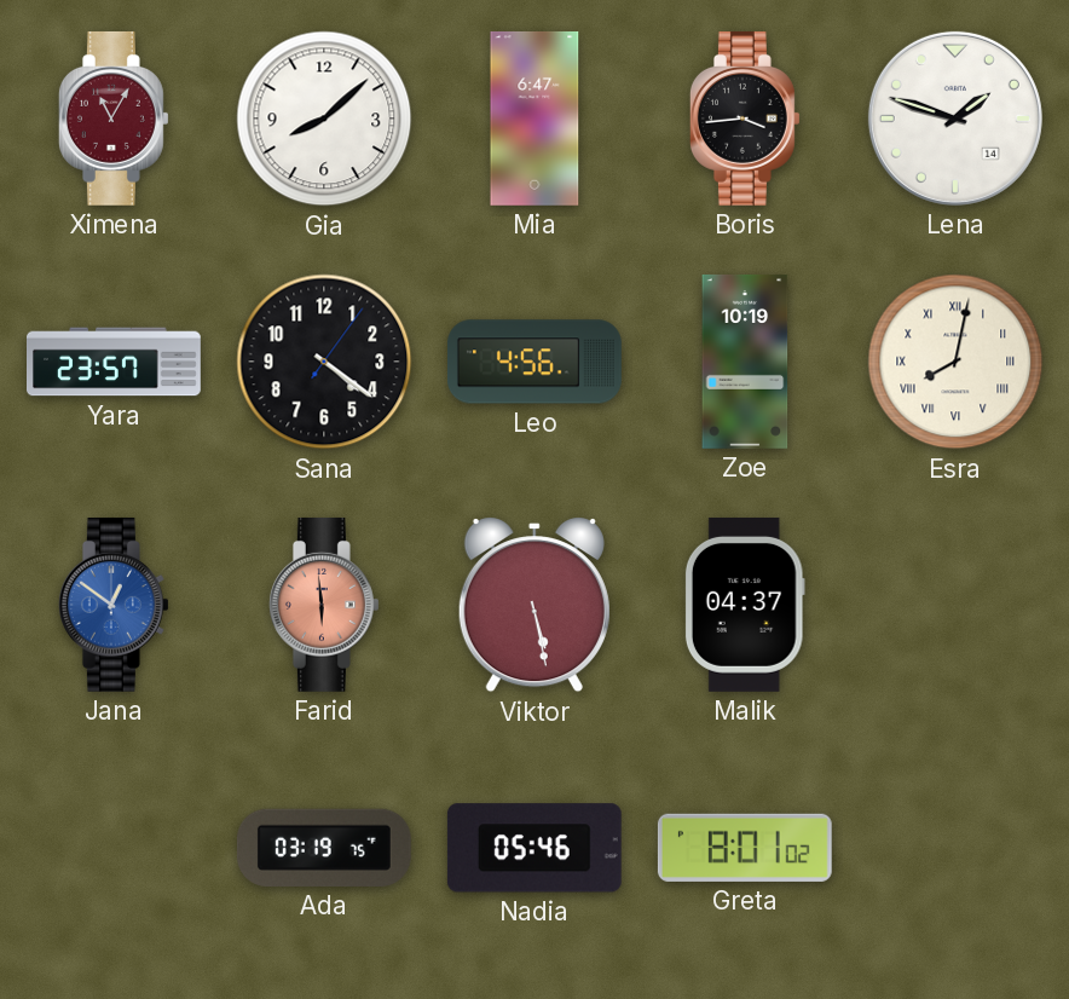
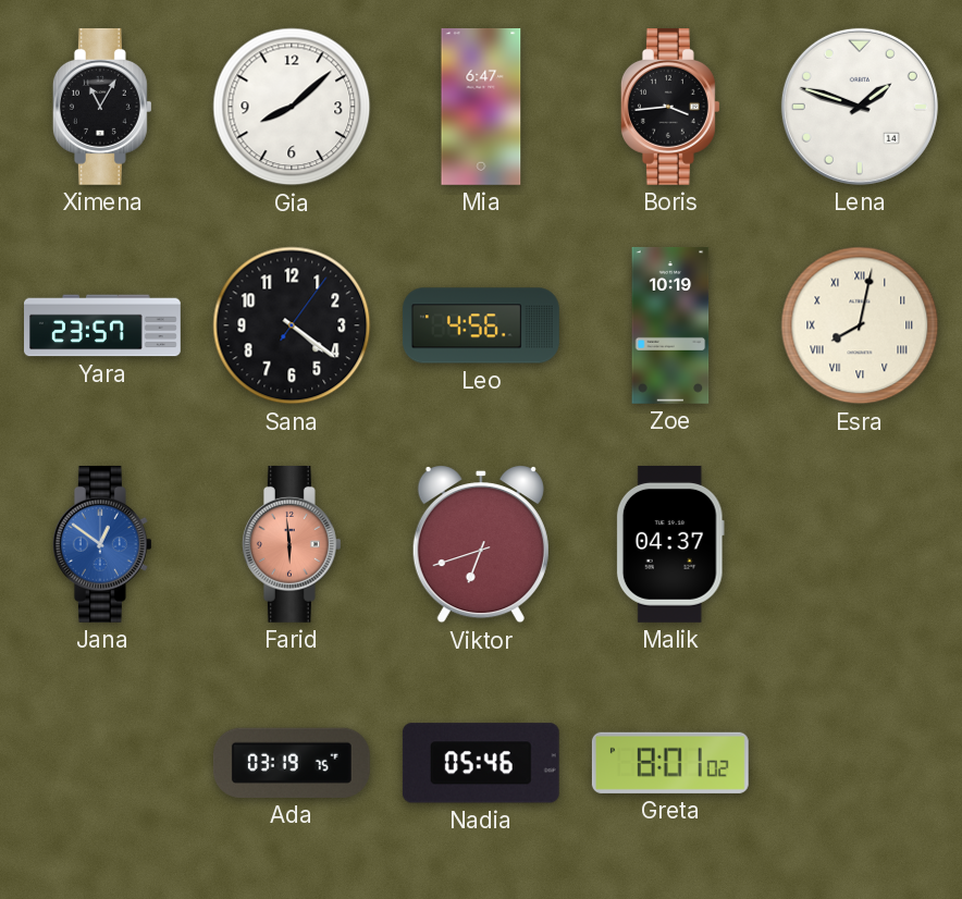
Ximena dial: burgundy -> black
Viktor: 5:28 -> 6:42
